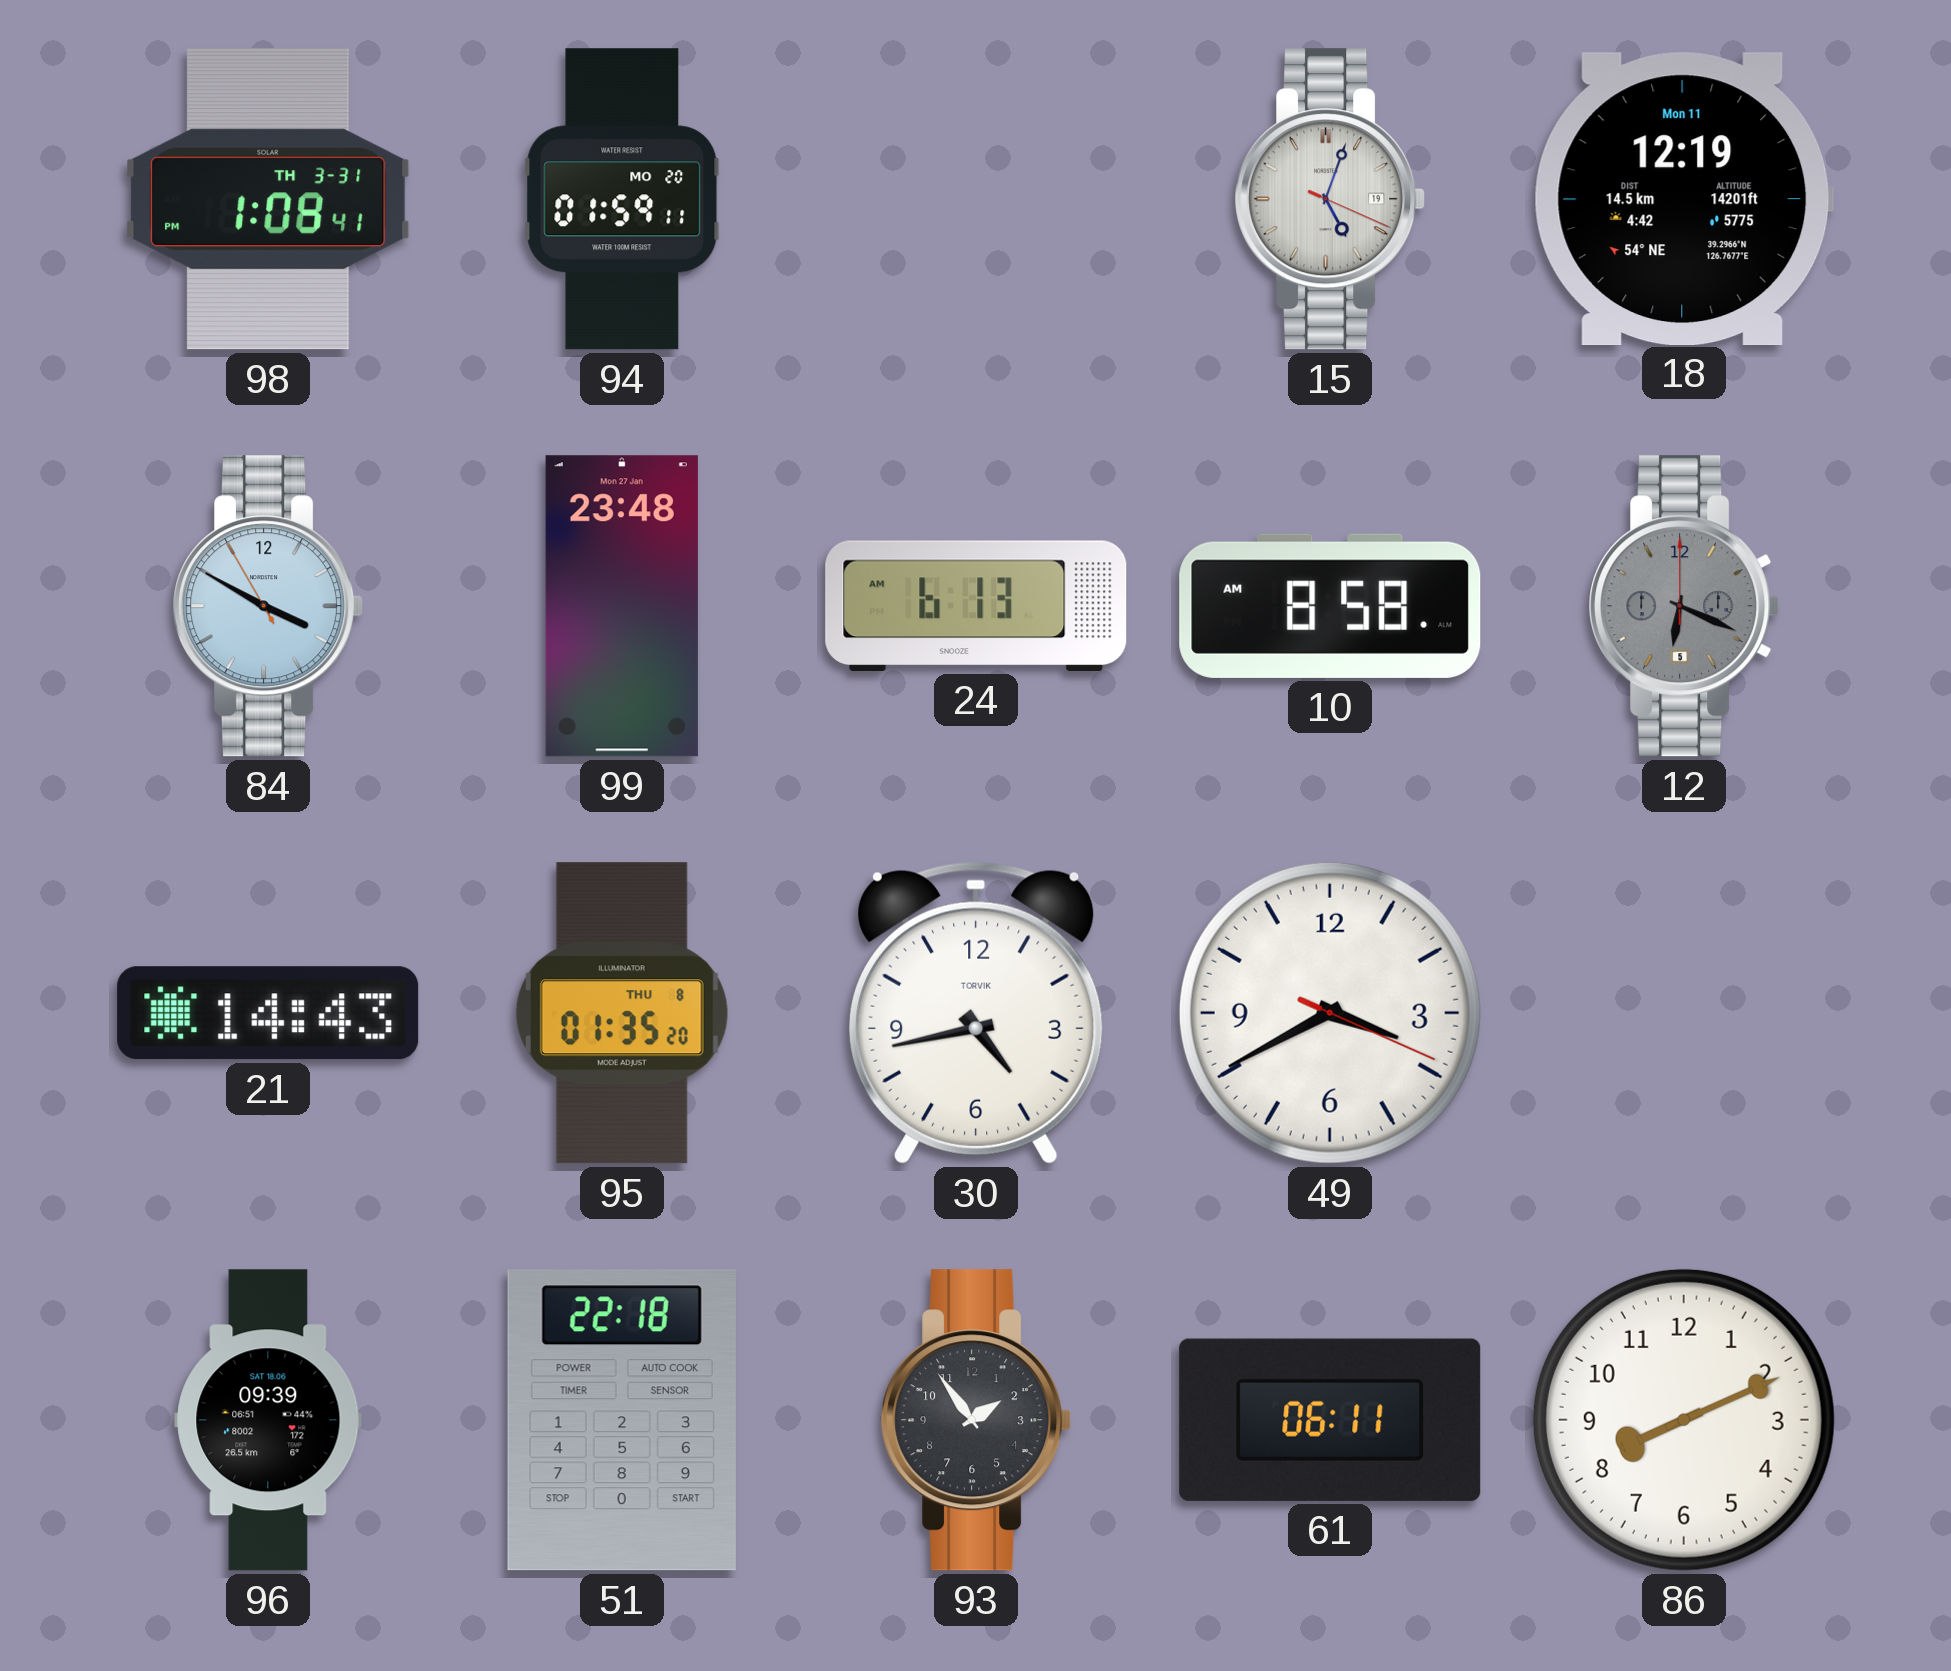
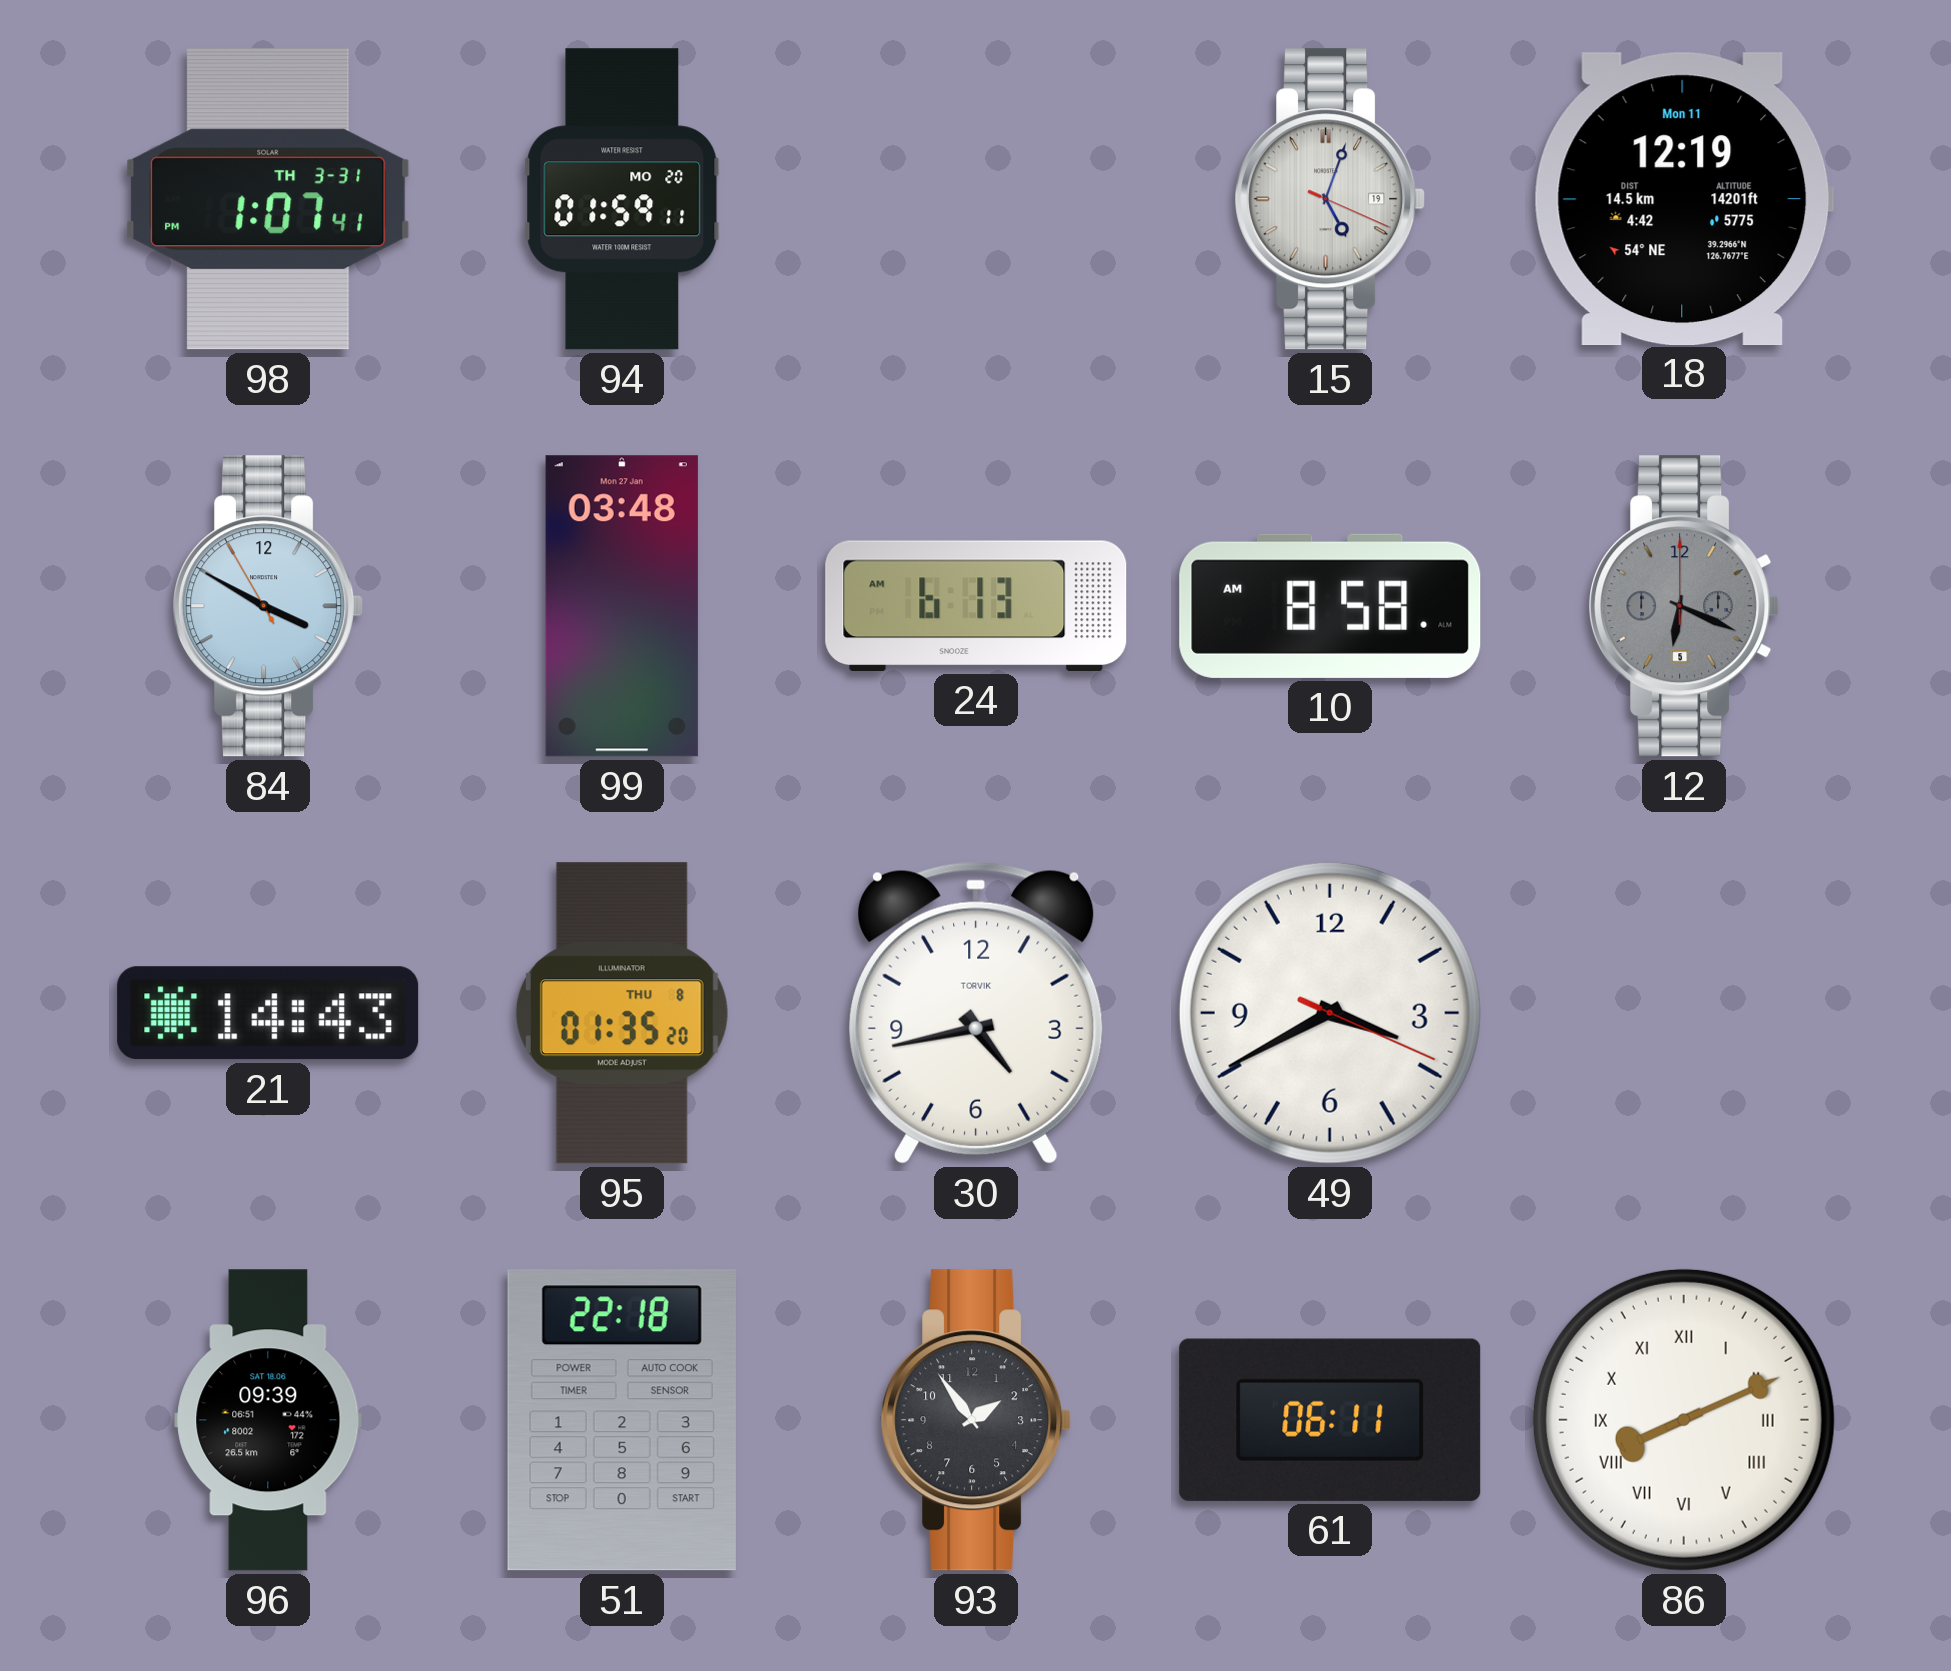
98: 1:08 -> 1:07
99: 23:48 -> 03:48
86 numerals: Arabic -> Roman
